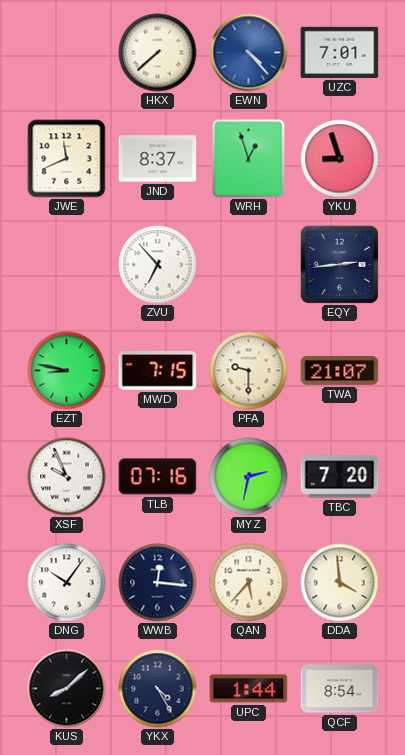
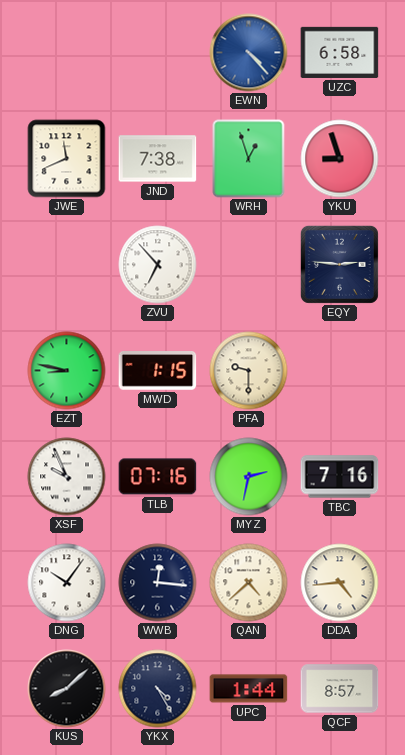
HKX: 7:38 -> none
UZC: 7:01 -> 6:58
JND: 8:37 -> 7:38
EQY: 2:44 -> 2:46
MWD: 7:15 -> 1:15
TWA: 21:07 -> none
TBC: 7:20 -> 7:16
QAN: 5:37 -> 4:38
DDA: 3:59 -> 4:44
QCF: 8:54 -> 8:57
